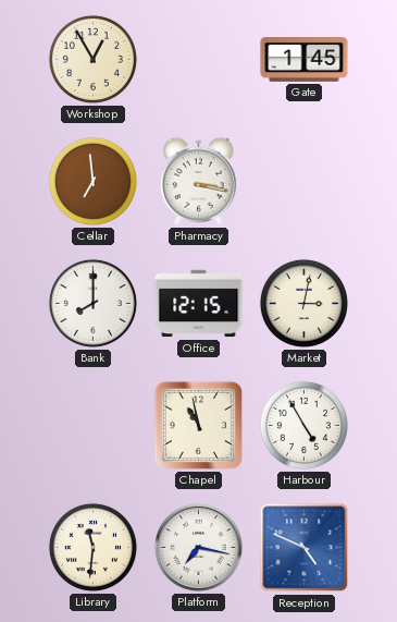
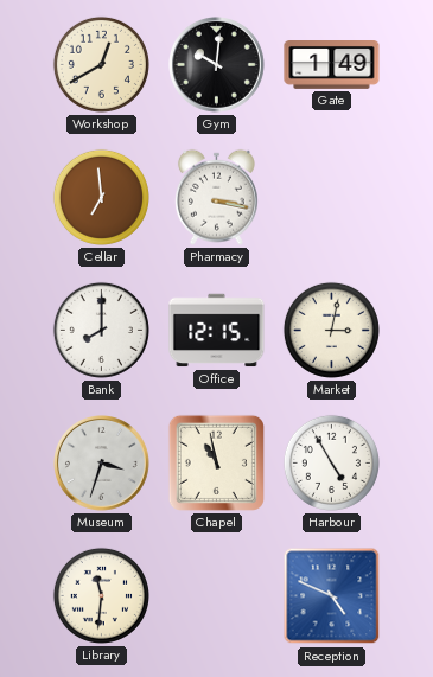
Workshop: 12:55 -> 12:40
Gym: none -> 10:01
Gate: 1:45 -> 1:49
Museum: none -> 3:33
Platform: 7:17 -> none
